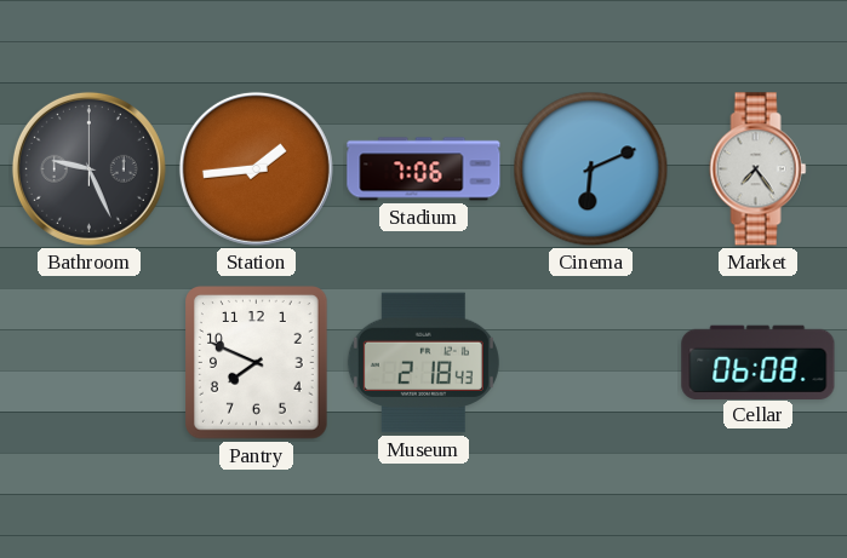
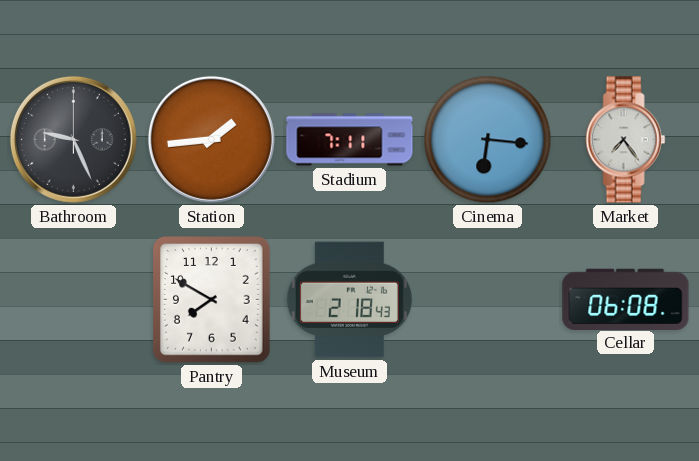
Stadium: 7:06 -> 7:11
Cinema: 6:11 -> 6:16
Pantry: 7:49 -> 7:50
